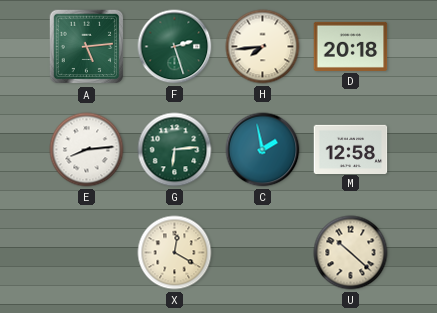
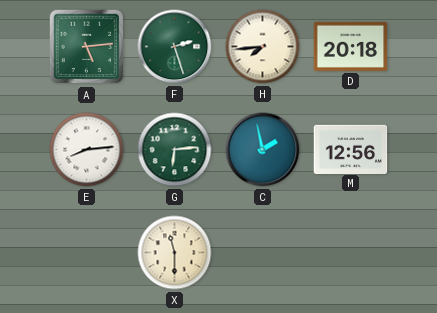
M: 12:58 -> 12:56
X: 12:20 -> 11:30
U: 10:22 -> none
